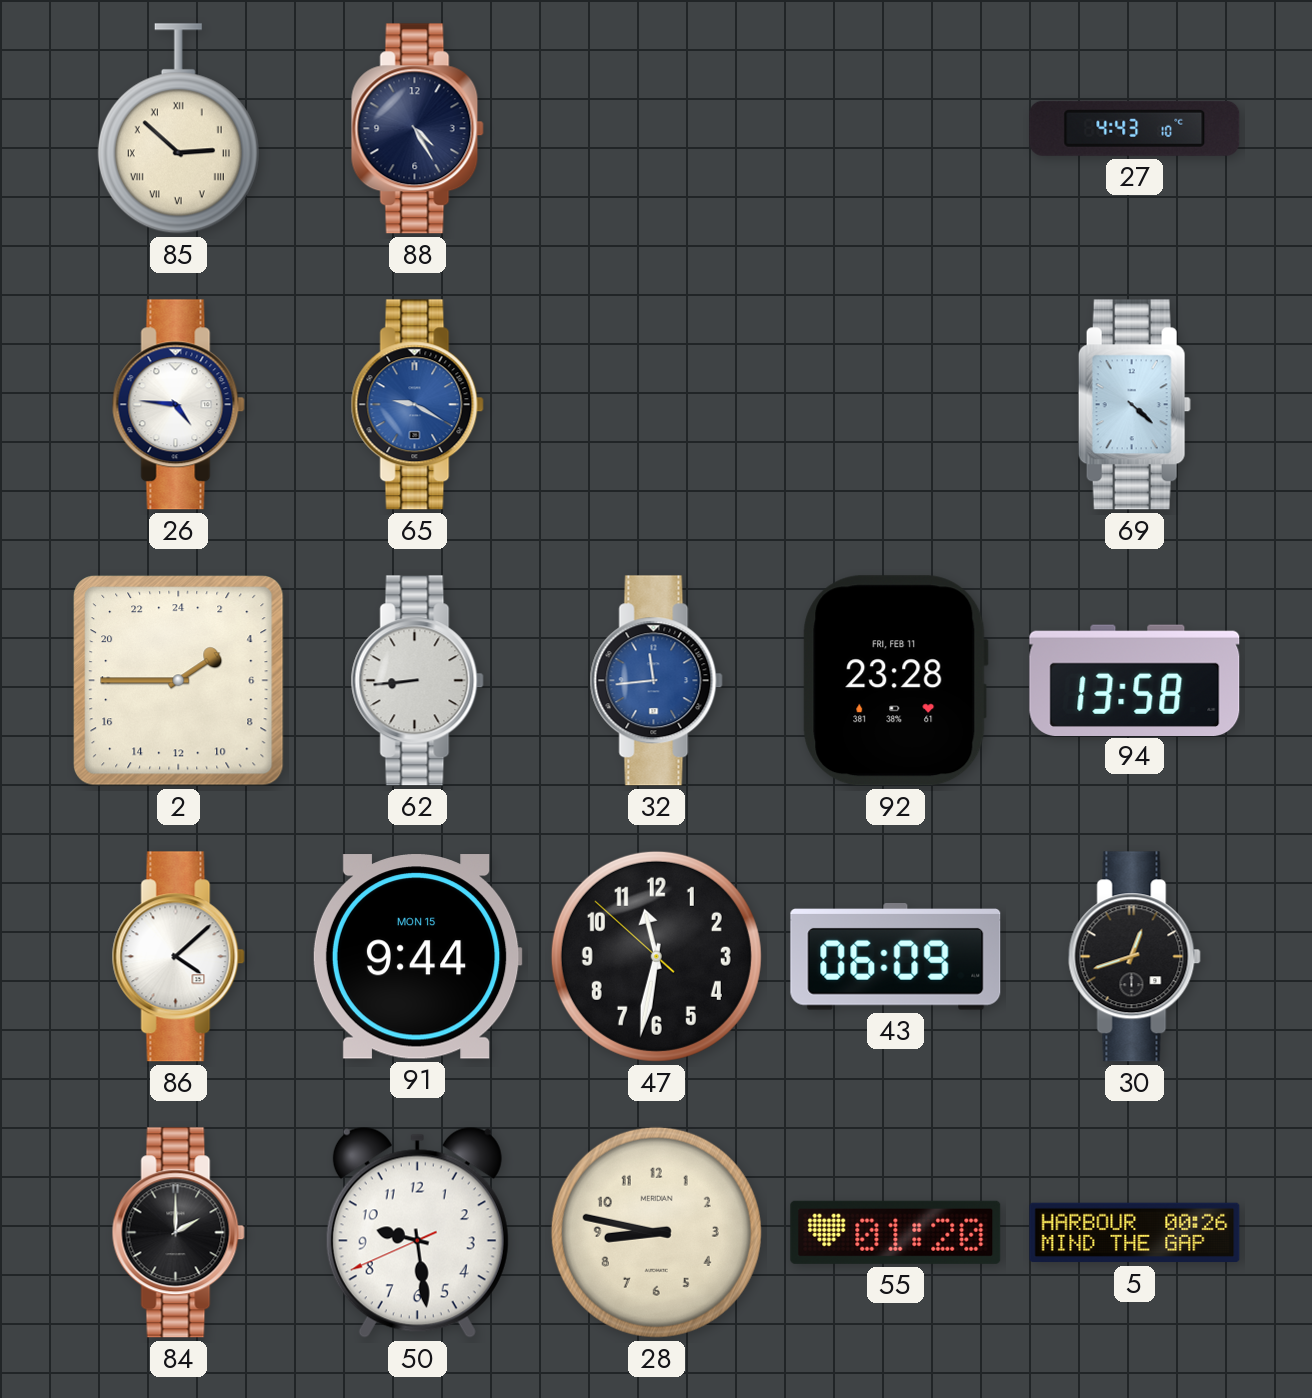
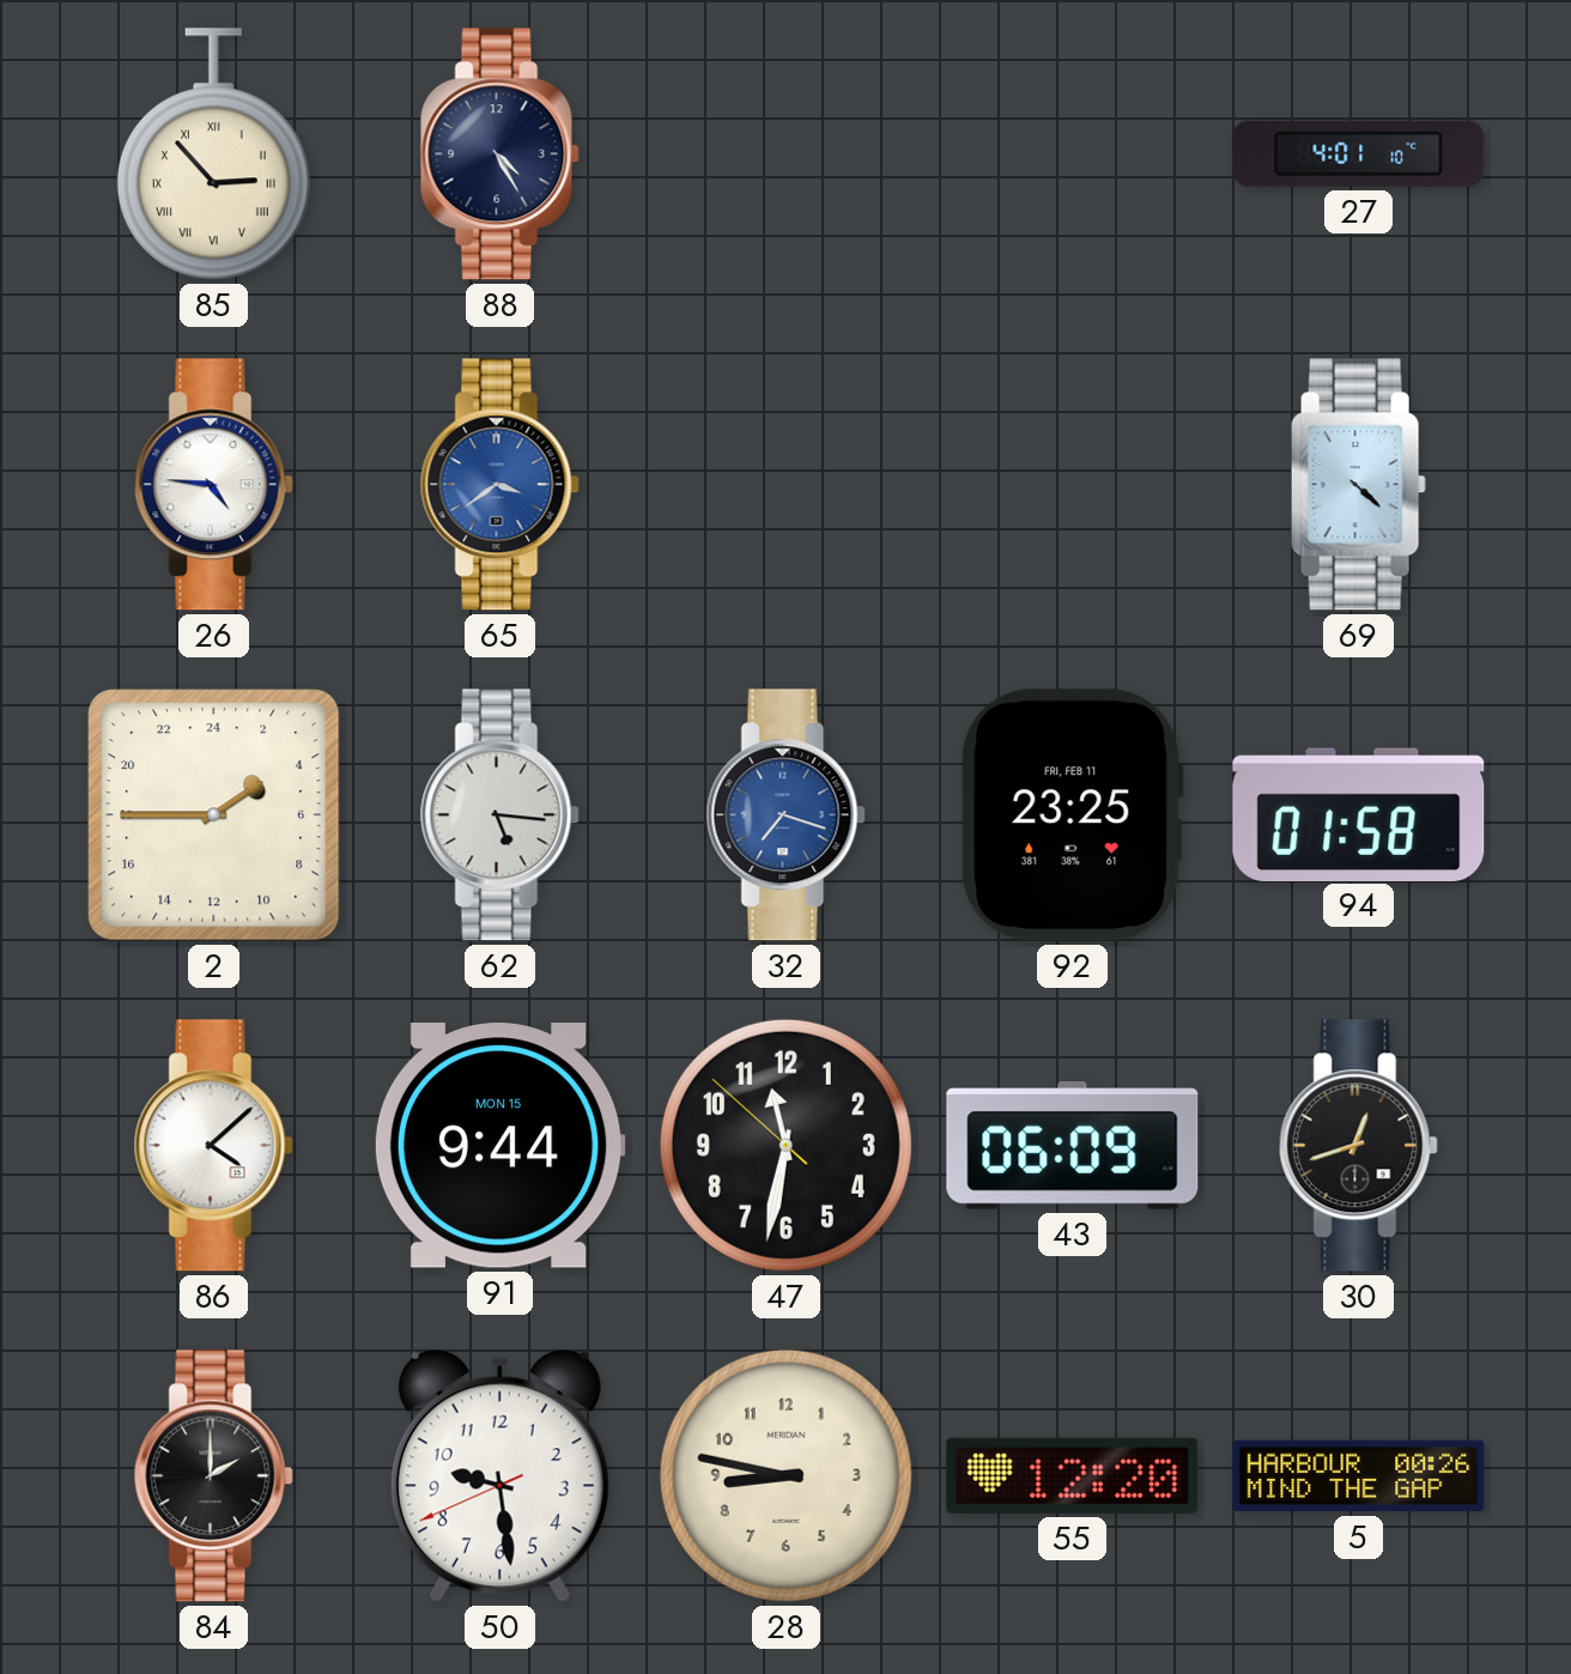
85: 2:52 -> 2:53
27: 4:43 -> 4:01
65: 9:20 -> 3:39
62: 8:44 -> 5:16
32: 11:44 -> 7:18
92: 23:28 -> 23:25
94: 13:58 -> 01:58
55: 01:20 -> 12:20
